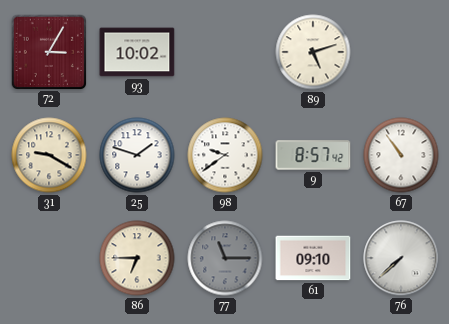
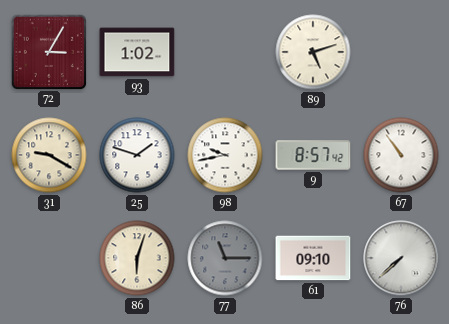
93: 10:02 -> 1:02
98: 9:39 -> 9:43
86: 6:45 -> 6:03
